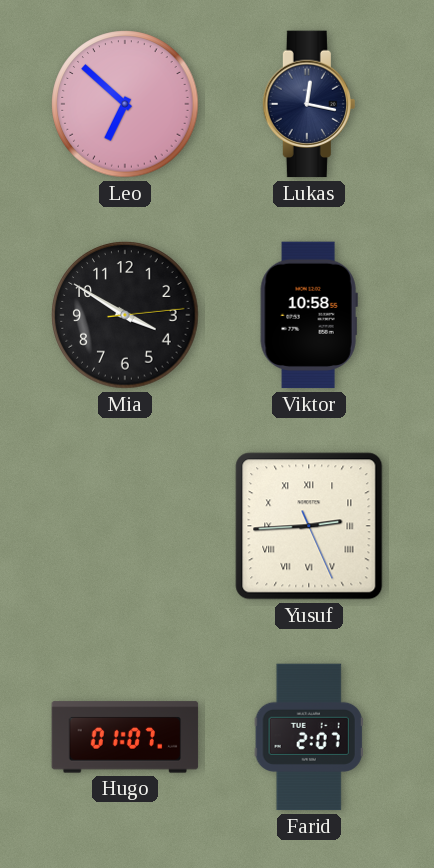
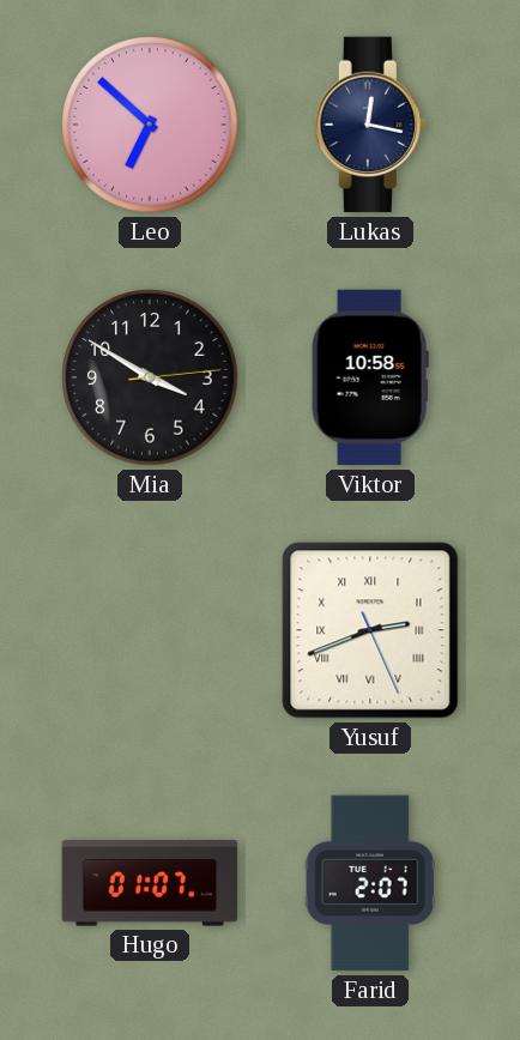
Yusuf: 2:44 -> 2:41
